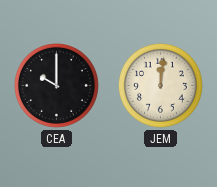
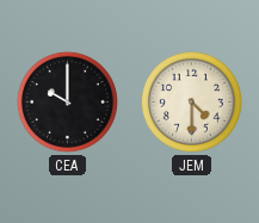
JEM: 12:01 -> 4:30
